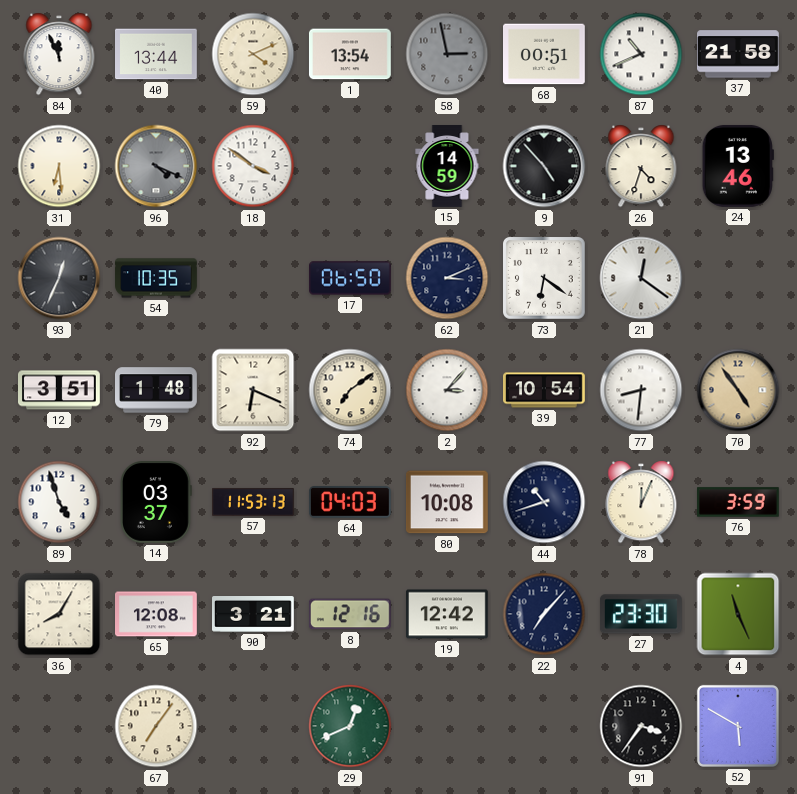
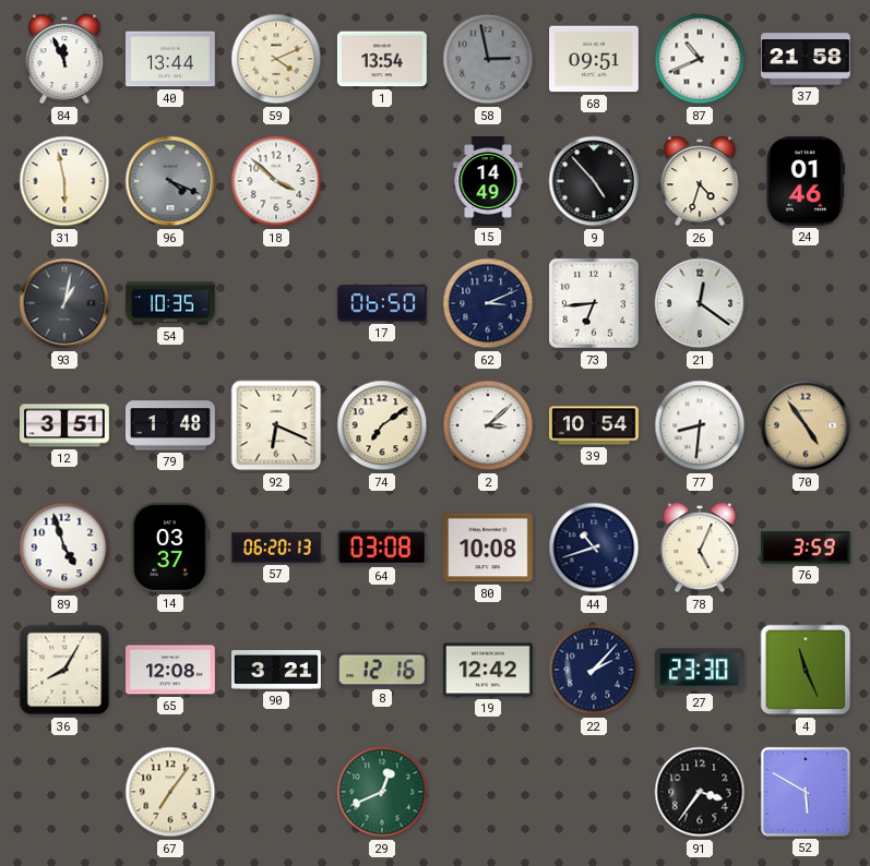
68: 00:51 -> 09:51
31: 6:29 -> 5:58
18: 3:51 -> 3:52
15: 14:59 -> 14:49
24: 13:46 -> 01:46
93: 12:34 -> 1:02
73: 6:21 -> 6:44
2: 3:07 -> 3:08
57: 11:53 -> 06:20
64: 04:03 -> 03:08
78: 12:04 -> 5:04
22: 7:07 -> 2:07
